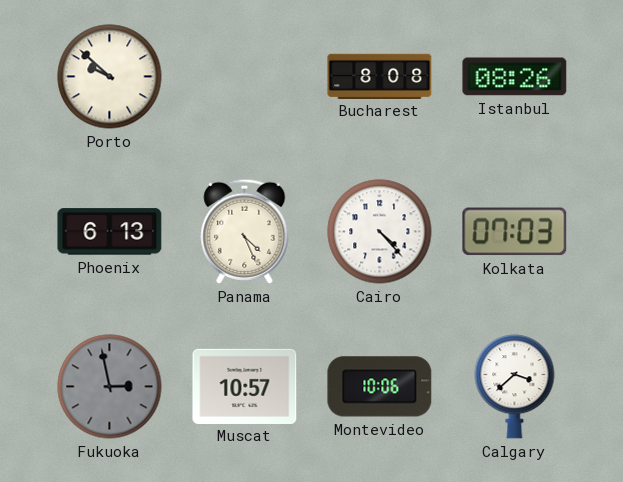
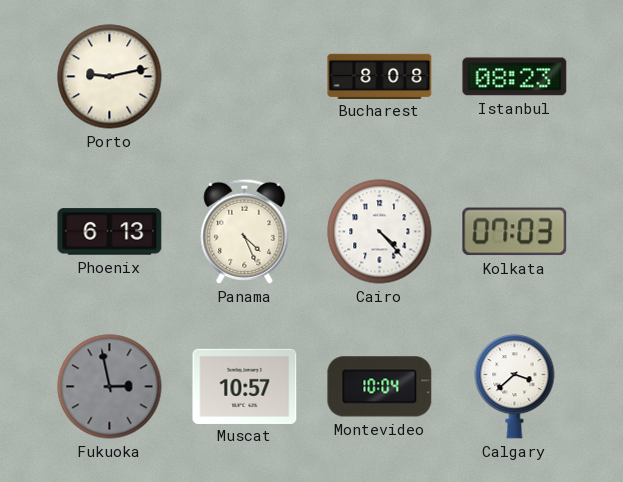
Porto: 9:52 -> 9:13
Istanbul: 08:26 -> 08:23
Montevideo: 10:06 -> 10:04
